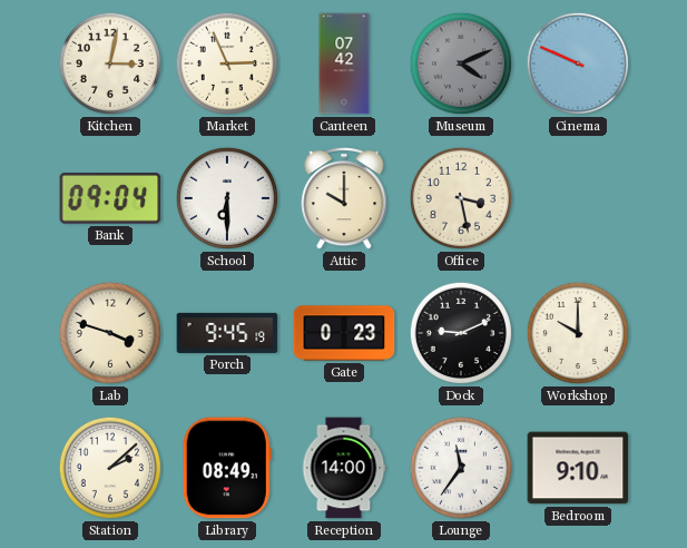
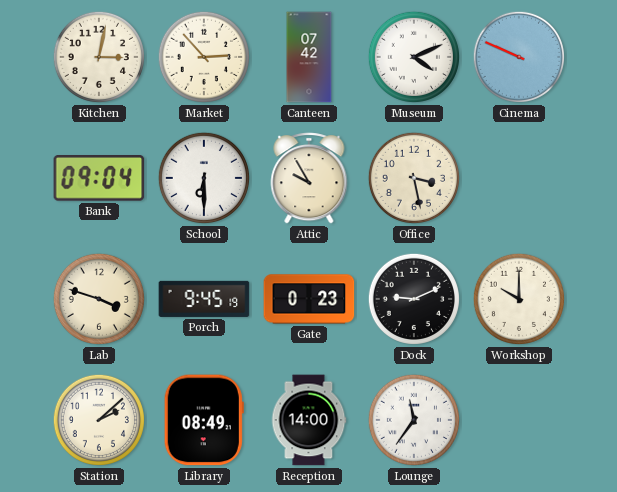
Market: 2:56 -> 2:53
Museum dial: grey -> white
Attic: 10:00 -> 9:55
Bedroom: 9:10 -> none
